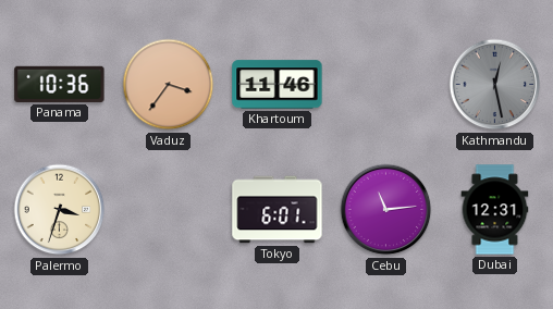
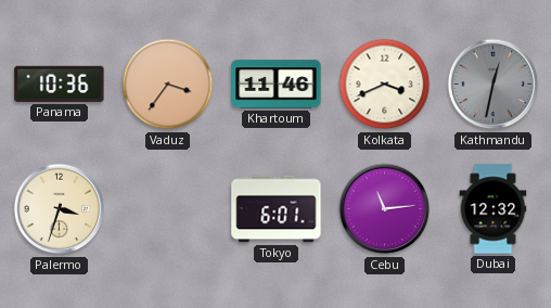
Kolkata: none -> 3:41
Kathmandu: 12:28 -> 12:32
Dubai: 12:31 -> 12:32
